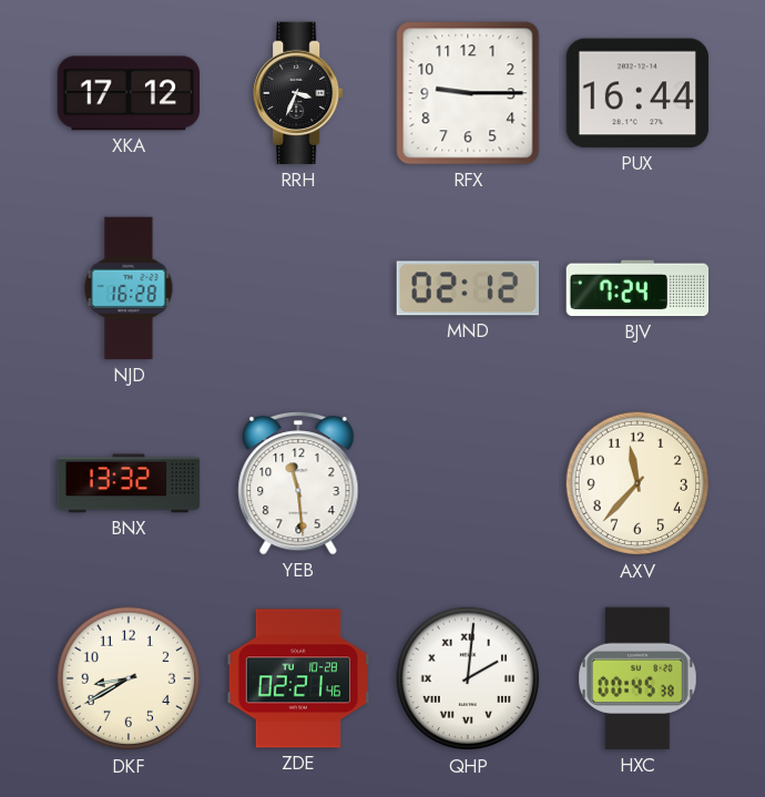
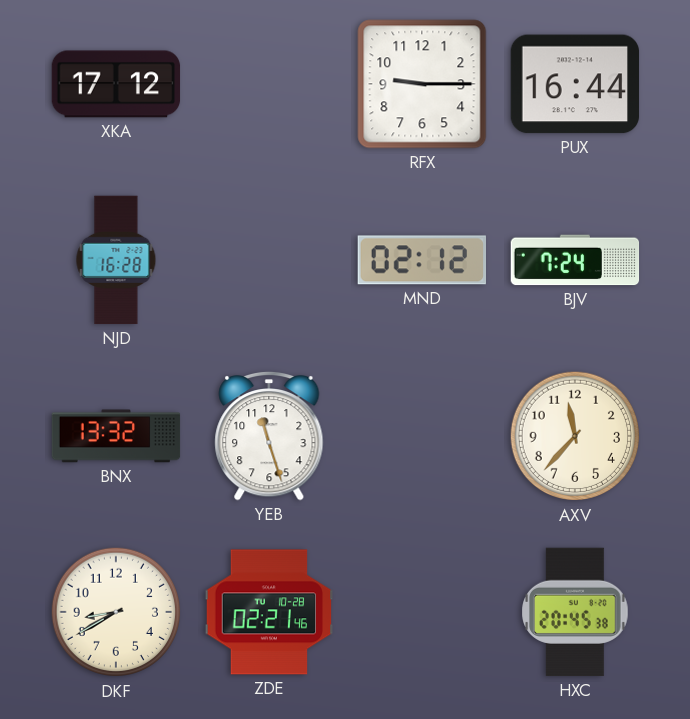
RRH: 3:34 -> none
YEB: 11:29 -> 11:27
QHP: 2:01 -> none
HXC: 00:45 -> 20:45
